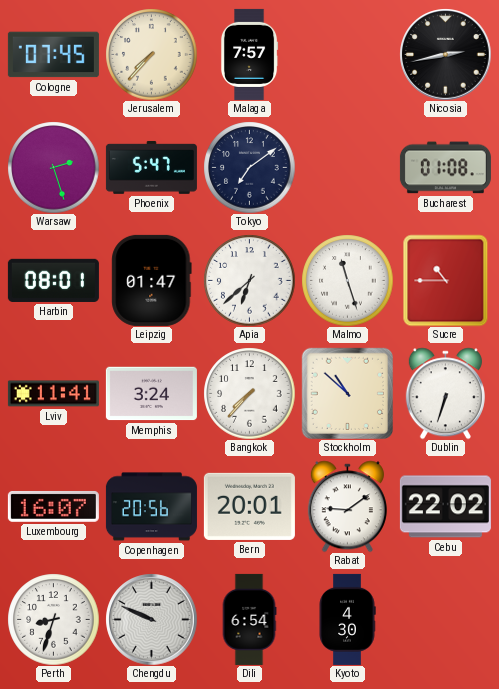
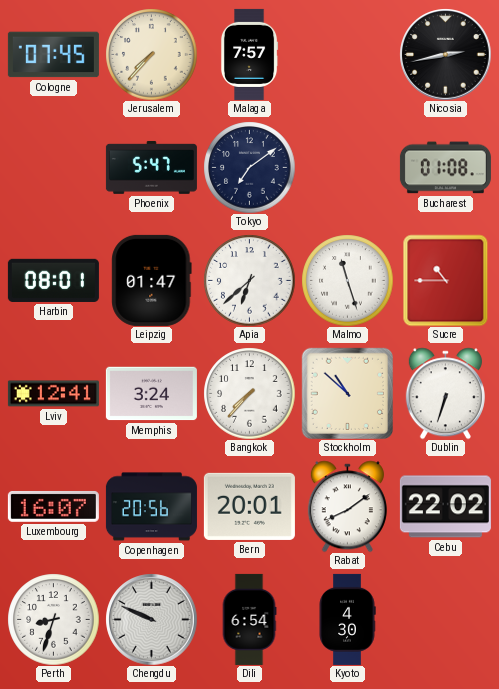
Warsaw: 2:27 -> none
Lviv: 11:41 -> 12:41
Rabat: 9:09 -> 8:09
